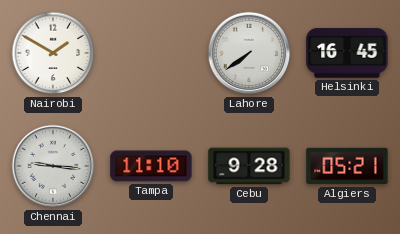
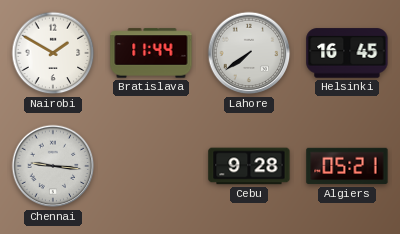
Bratislava: none -> 11:44
Tampa: 11:10 -> none
